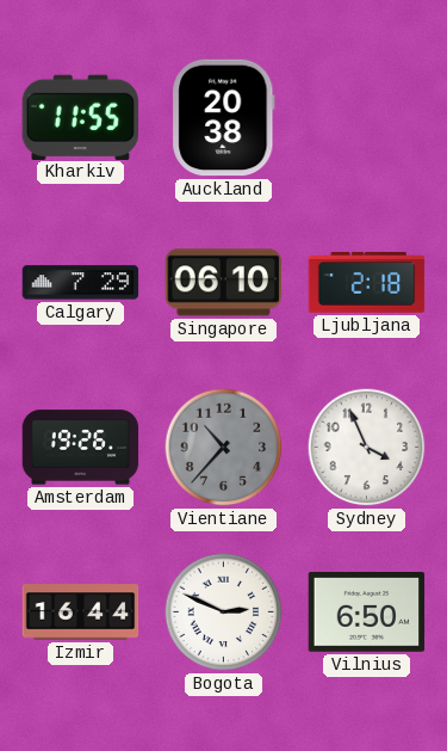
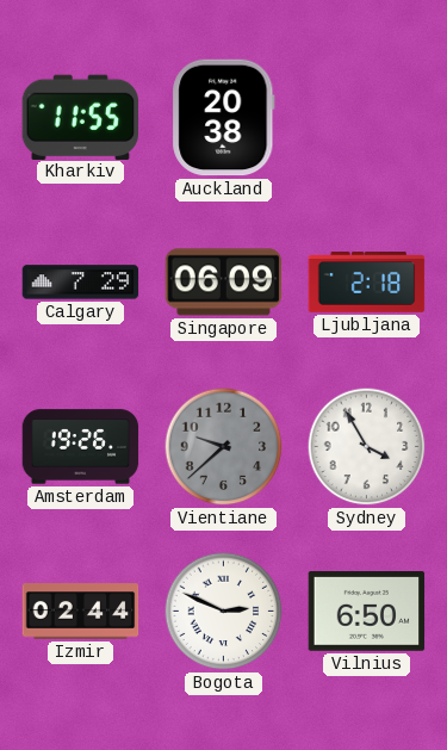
Singapore: 06:10 -> 06:09
Vientiane: 10:37 -> 9:38
Sydney: 3:56 -> 3:55
Izmir: 16:44 -> 02:44
